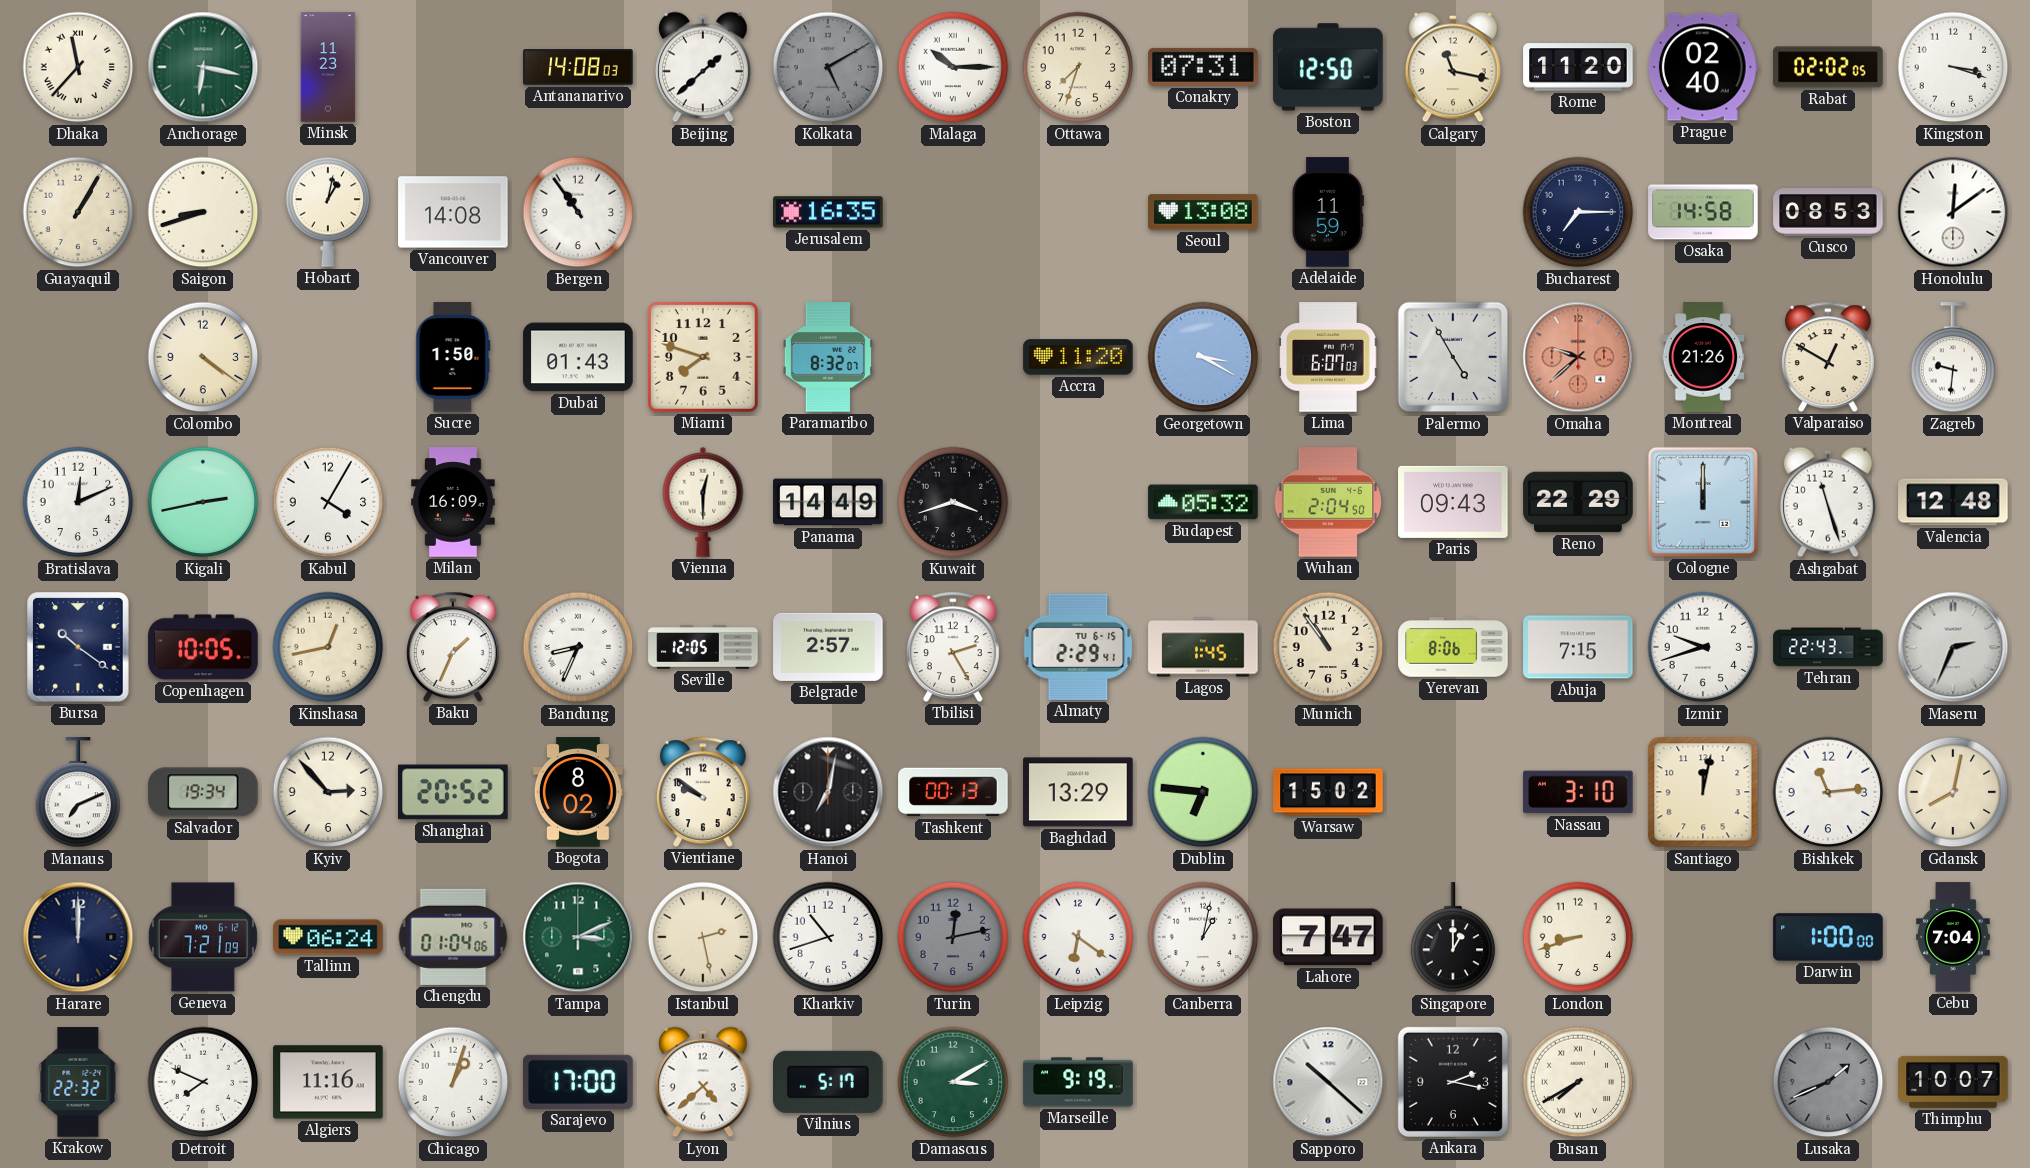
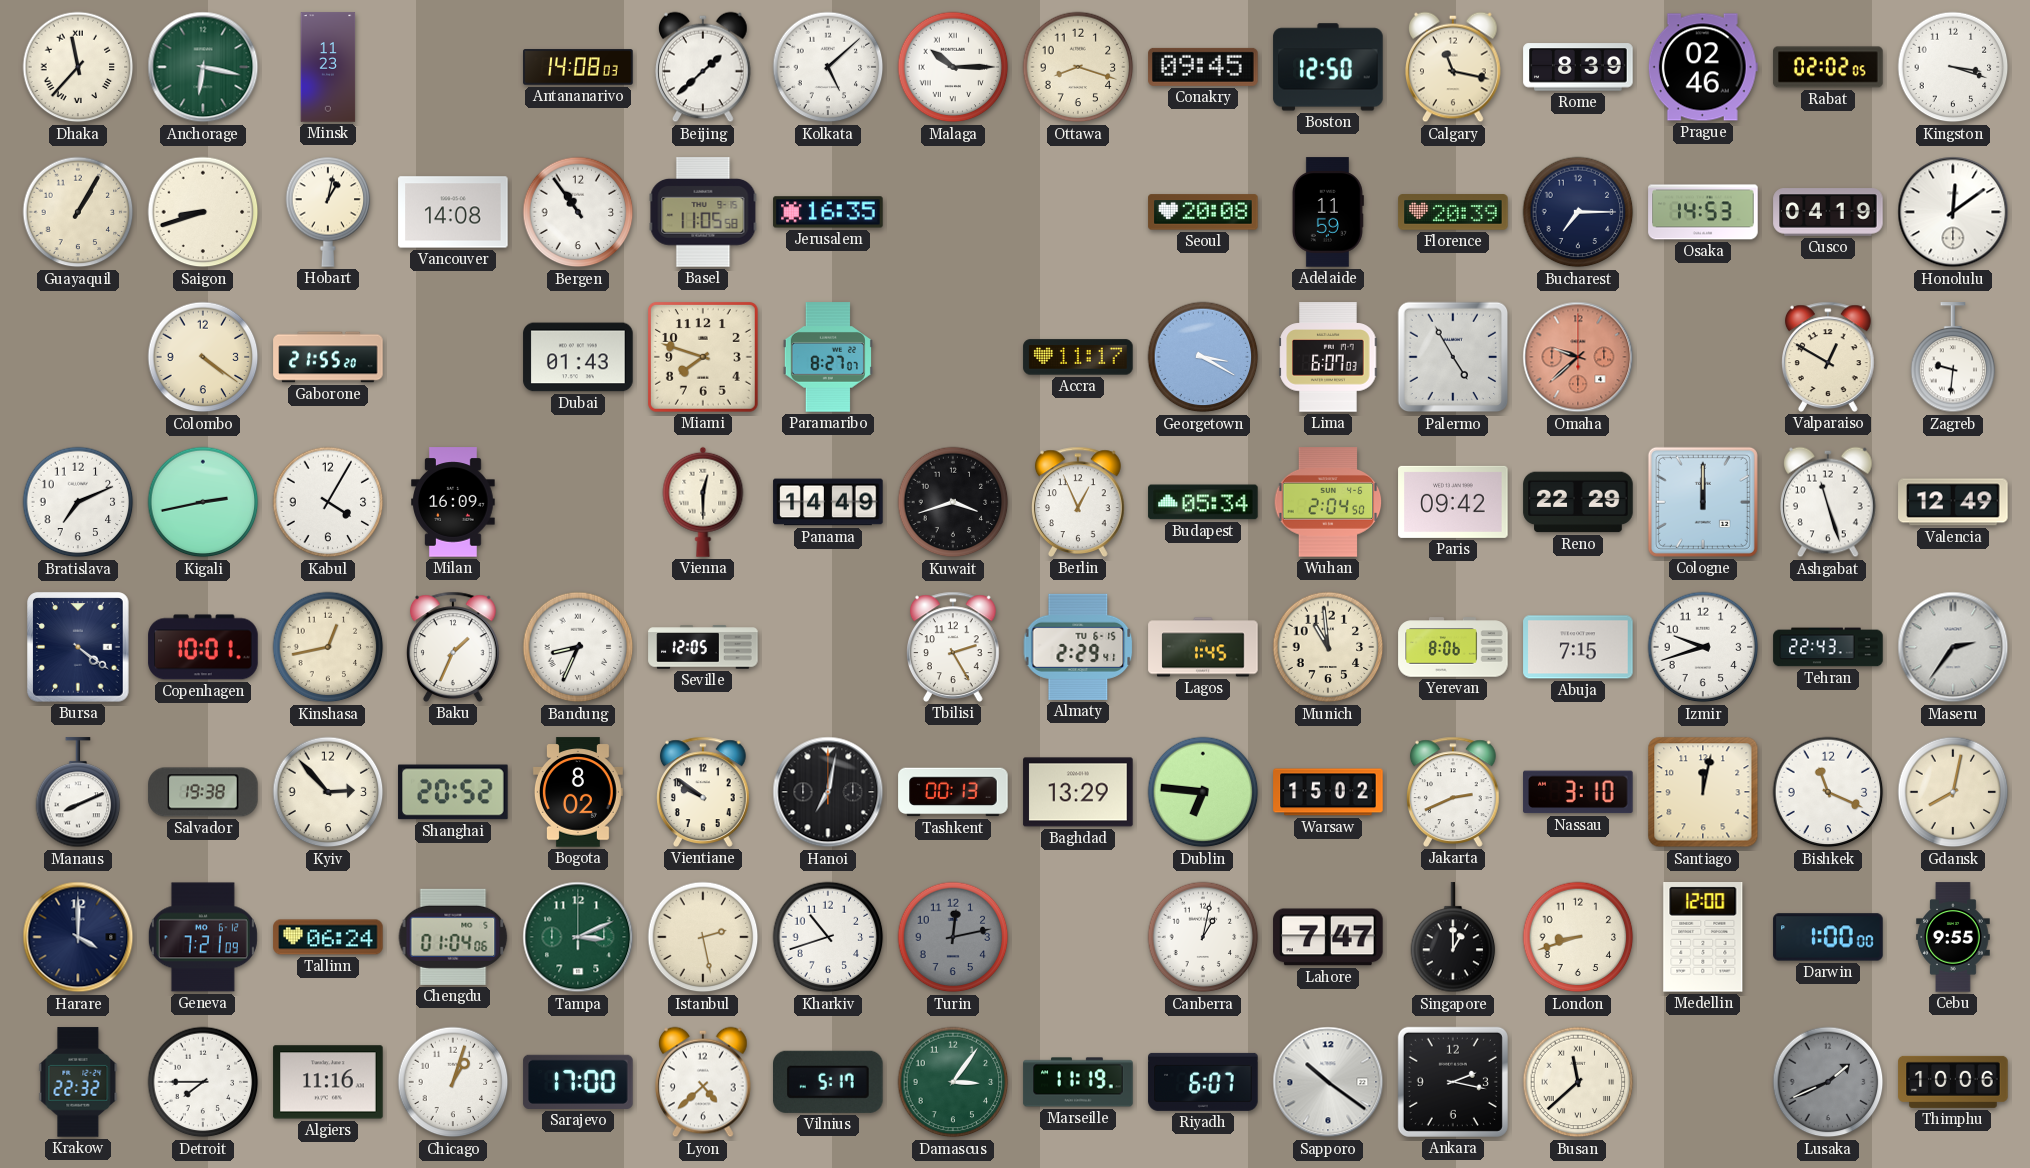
Kolkata: 5:10 -> 5:08
Kolkata dial: grey -> white
Ottawa: 7:33 -> 8:18
Conakry: 07:31 -> 09:45
Rome: 11:20 -> 8:39
Prague: 02:40 -> 02:46
Basel: none -> 11:05
Seoul: 13:08 -> 20:08
Florence: none -> 20:39
Osaka: 14:58 -> 14:53
Cusco: 08:53 -> 04:19
Gaborone: none -> 21:55
Sucre: 1:50 -> none
Paramaribo: 8:32 -> 8:27
Accra: 11:20 -> 11:17
Montreal: 21:26 -> none
Bratislava: 12:11 -> 7:11
Berlin: none -> 12:56
Budapest: 05:32 -> 05:34
Paris: 09:43 -> 09:42
Valencia: 12:48 -> 12:49
Bursa: 10:21 -> 4:21
Copenhagen: 10:05 -> 10:01
Belgrade: 2:57 -> none
Munich: 10:54 -> 10:59
Maseru: 2:34 -> 2:36
Manaus: 7:11 -> 8:11
Salvador: 19:34 -> 19:38
Jakarta: none -> 2:41
Bishkek: 11:14 -> 11:19
Harare: 12:00 -> 4:00
Leipzig: 6:21 -> none
Medellin: none -> 12:00
Cebu: 7:04 -> 9:55
Detroit: 7:49 -> 7:45
Damascus: 3:10 -> 3:06
Marseille: 9:19 -> 11:19
Riyadh: none -> 6:07
Sapporo: 10:22 -> 10:21
Busan: 7:40 -> 11:38
Thimphu: 10:07 -> 10:06
